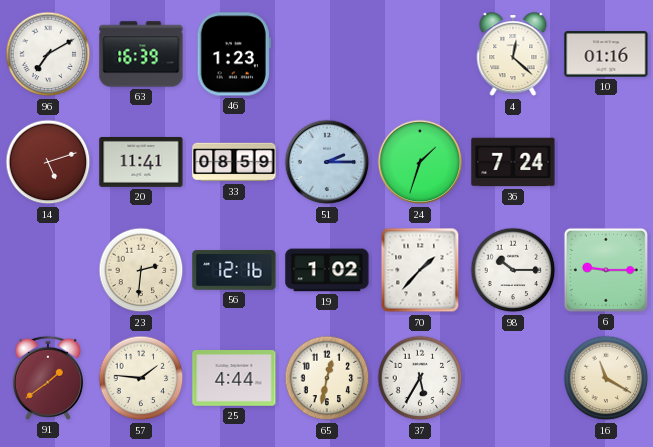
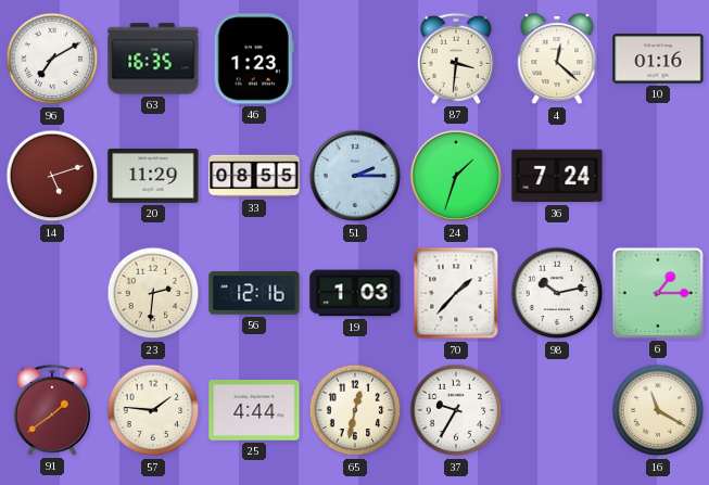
63: 16:39 -> 16:35
87: none -> 3:31
20: 11:41 -> 11:29
33: 08:59 -> 08:55
19: 1:02 -> 1:03
98: 10:15 -> 10:13
6: 9:15 -> 1:15
37: 5:35 -> 9:35
